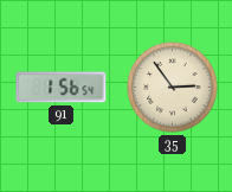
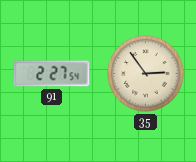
91: 1:56 -> 2:27
